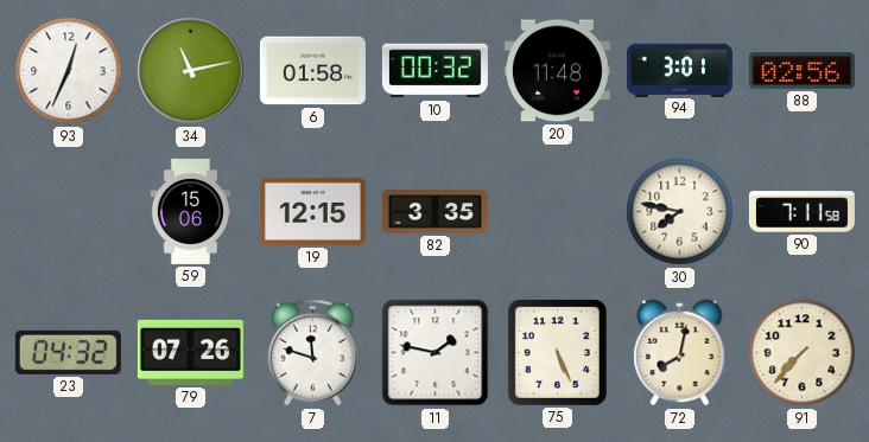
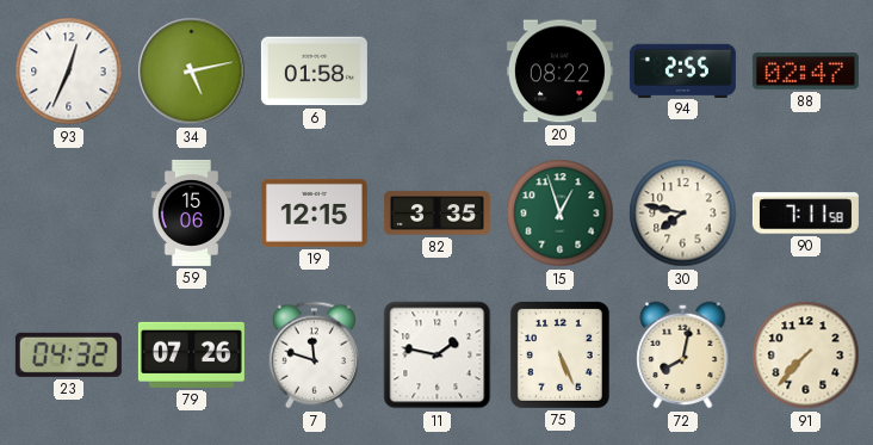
34: 11:13 -> 5:13
10: 00:32 -> none
20: 11:48 -> 08:22
94: 3:01 -> 2:55
88: 02:56 -> 02:47
15: none -> 12:57
